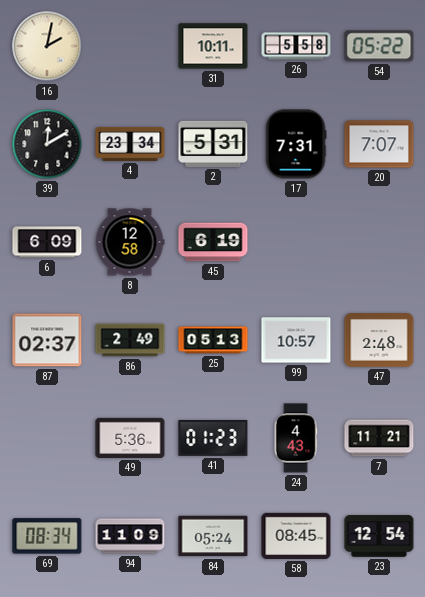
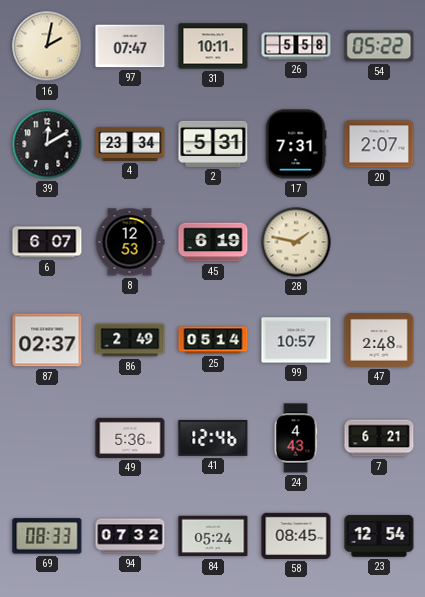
97: none -> 07:47
20: 7:07 -> 2:07
6: 6:09 -> 6:07
8: 12:58 -> 12:53
28: none -> 1:47
25: 05:13 -> 05:14
41: 01:23 -> 12:46
7: 11:21 -> 6:21
69: 08:34 -> 08:33
94: 11:09 -> 07:32
